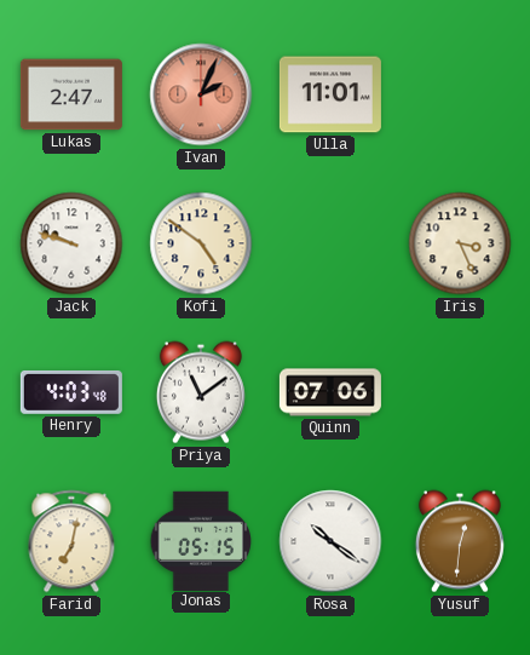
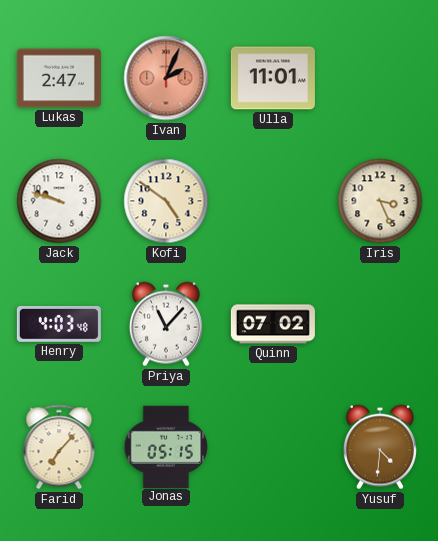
Priya: 11:09 -> 11:07
Quinn: 07:06 -> 07:02
Farid: 7:02 -> 7:07
Rosa: 10:21 -> none
Yusuf: 12:31 -> 4:31
